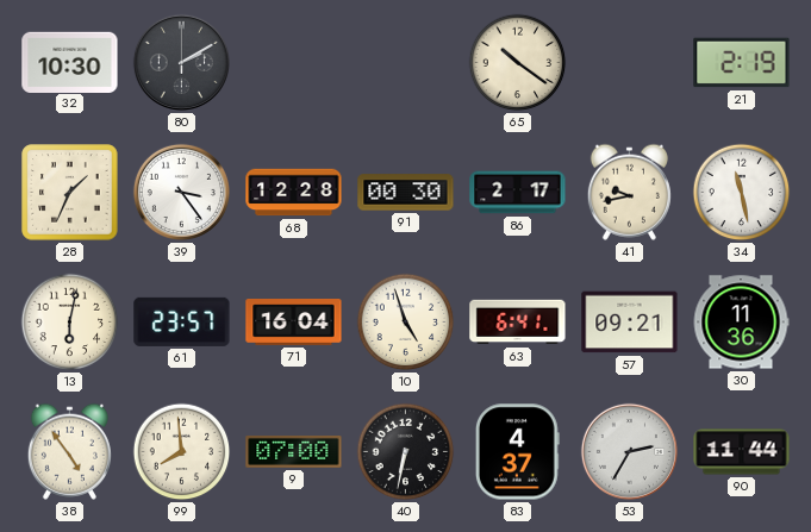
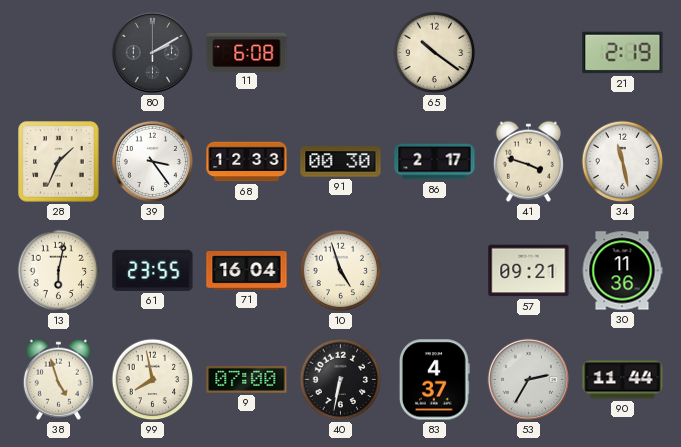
32: 10:30 -> none
11: none -> 6:08
68: 12:28 -> 12:33
41: 9:43 -> 3:48
61: 23:57 -> 23:55
63: 6:41 -> none
38: 4:54 -> 4:57
99: 7:59 -> 7:58
